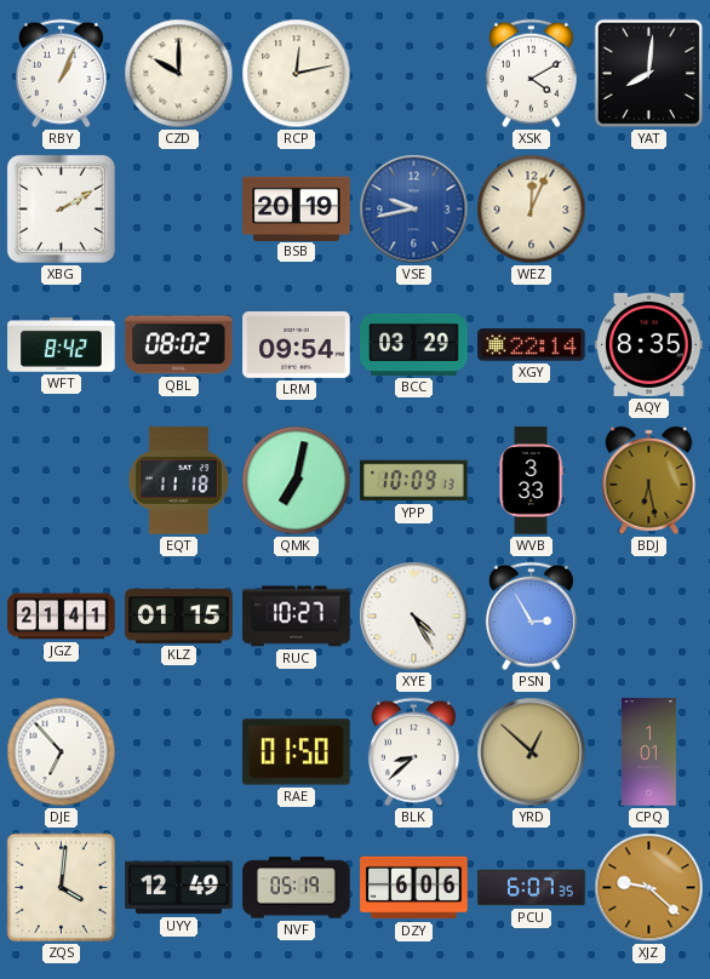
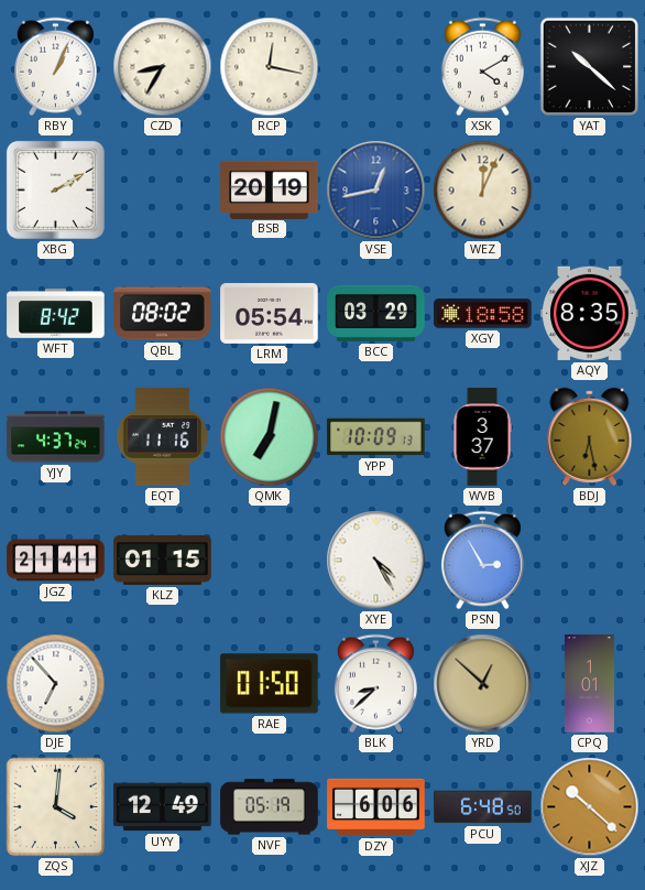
CZD: 10:00 -> 8:35
RCP: 12:13 -> 12:17
YAT: 8:01 -> 10:22
VSE: 9:43 -> 12:43
LRM: 09:54 -> 05:54
XGY: 22:14 -> 18:58
YJY: none -> 4:37
EQT: 11:18 -> 11:16
WVB: 3:33 -> 3:37
RUC: 10:27 -> none
PCU: 6:07 -> 6:48
XJZ: 9:22 -> 10:22
